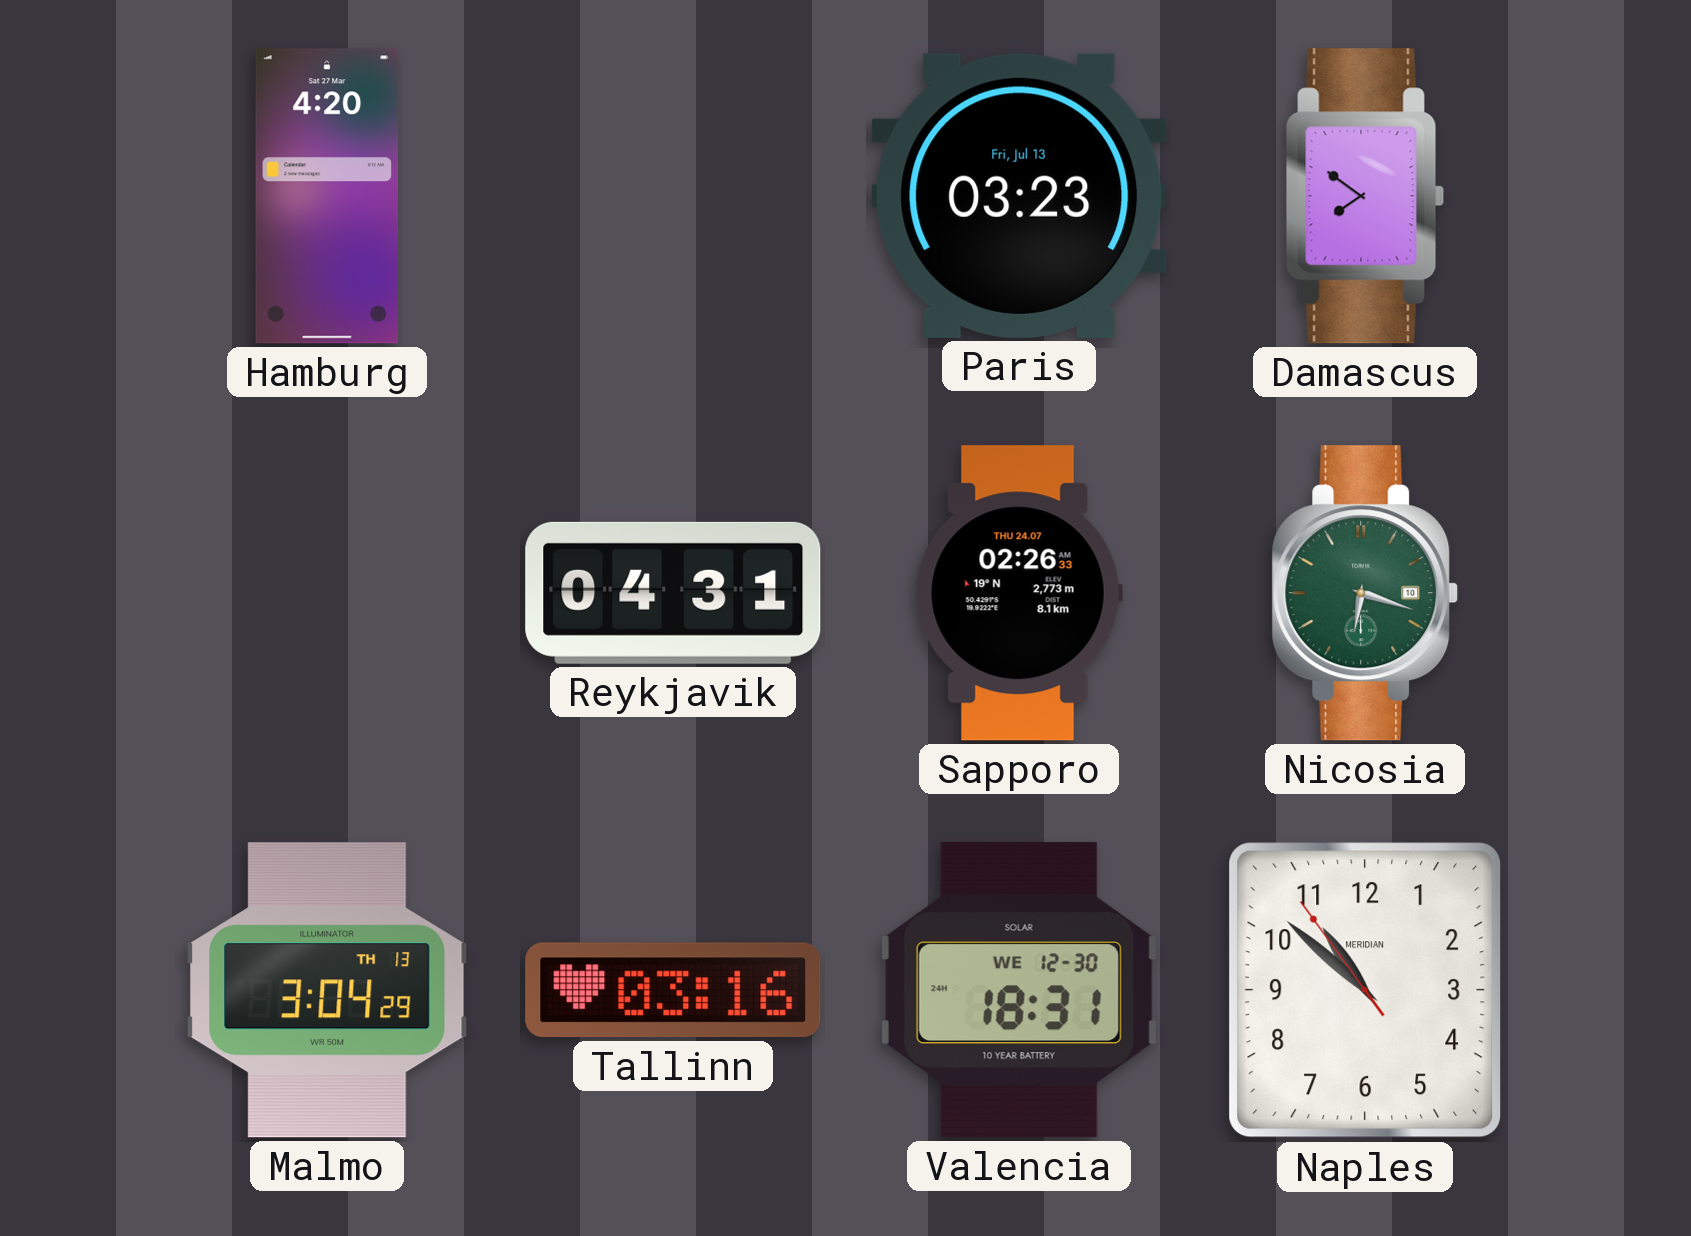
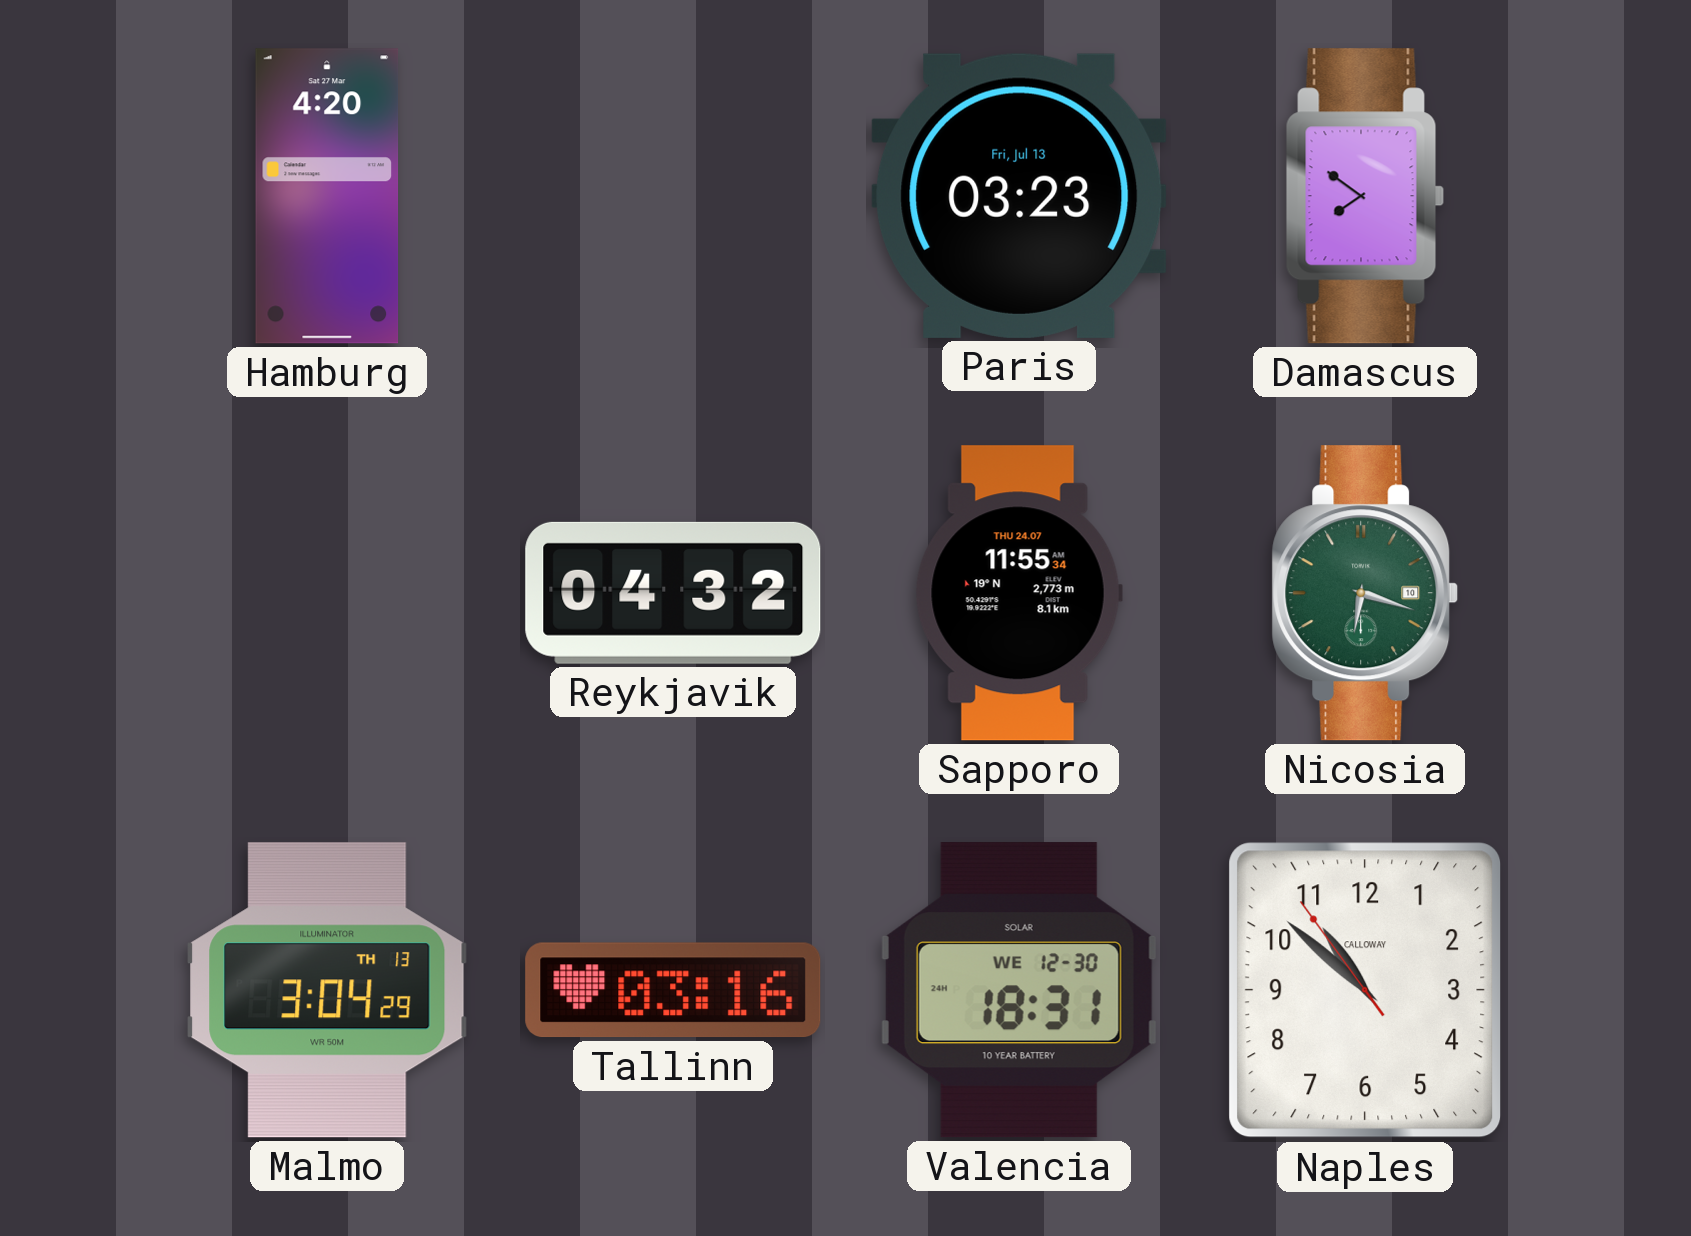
Reykjavik: 04:31 -> 04:32
Sapporo: 02:26 -> 11:55
Naples brand: MERIDIAN -> CALLOWAY
